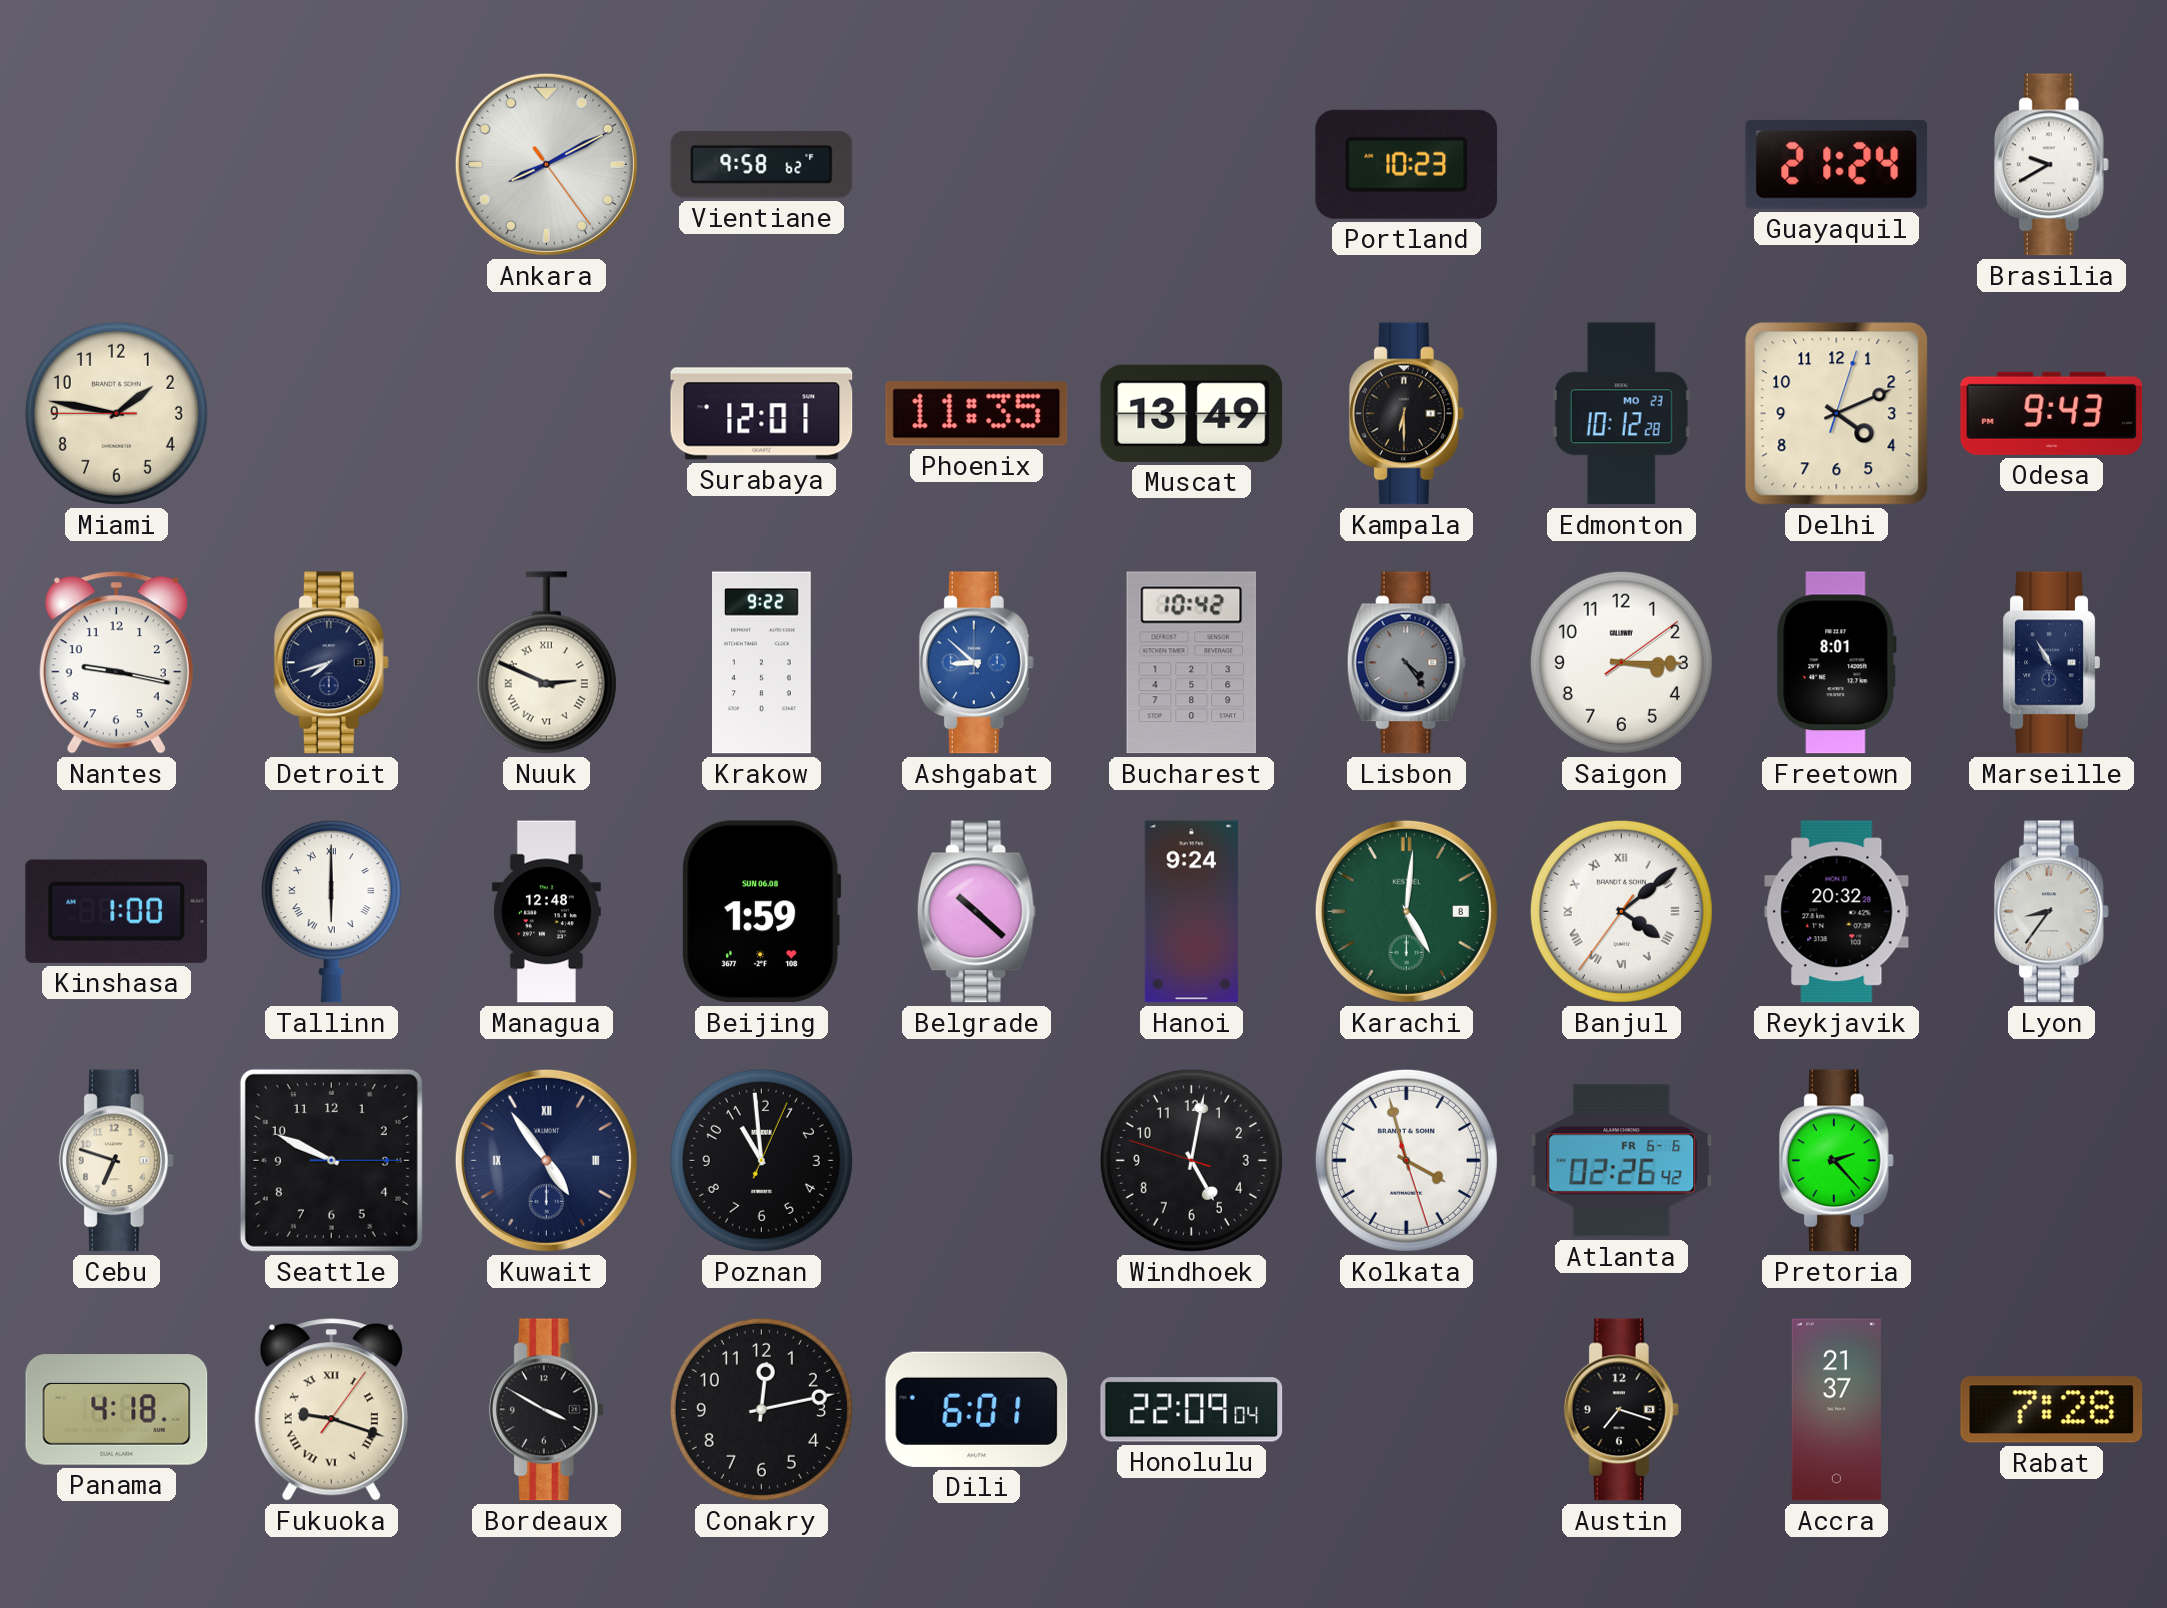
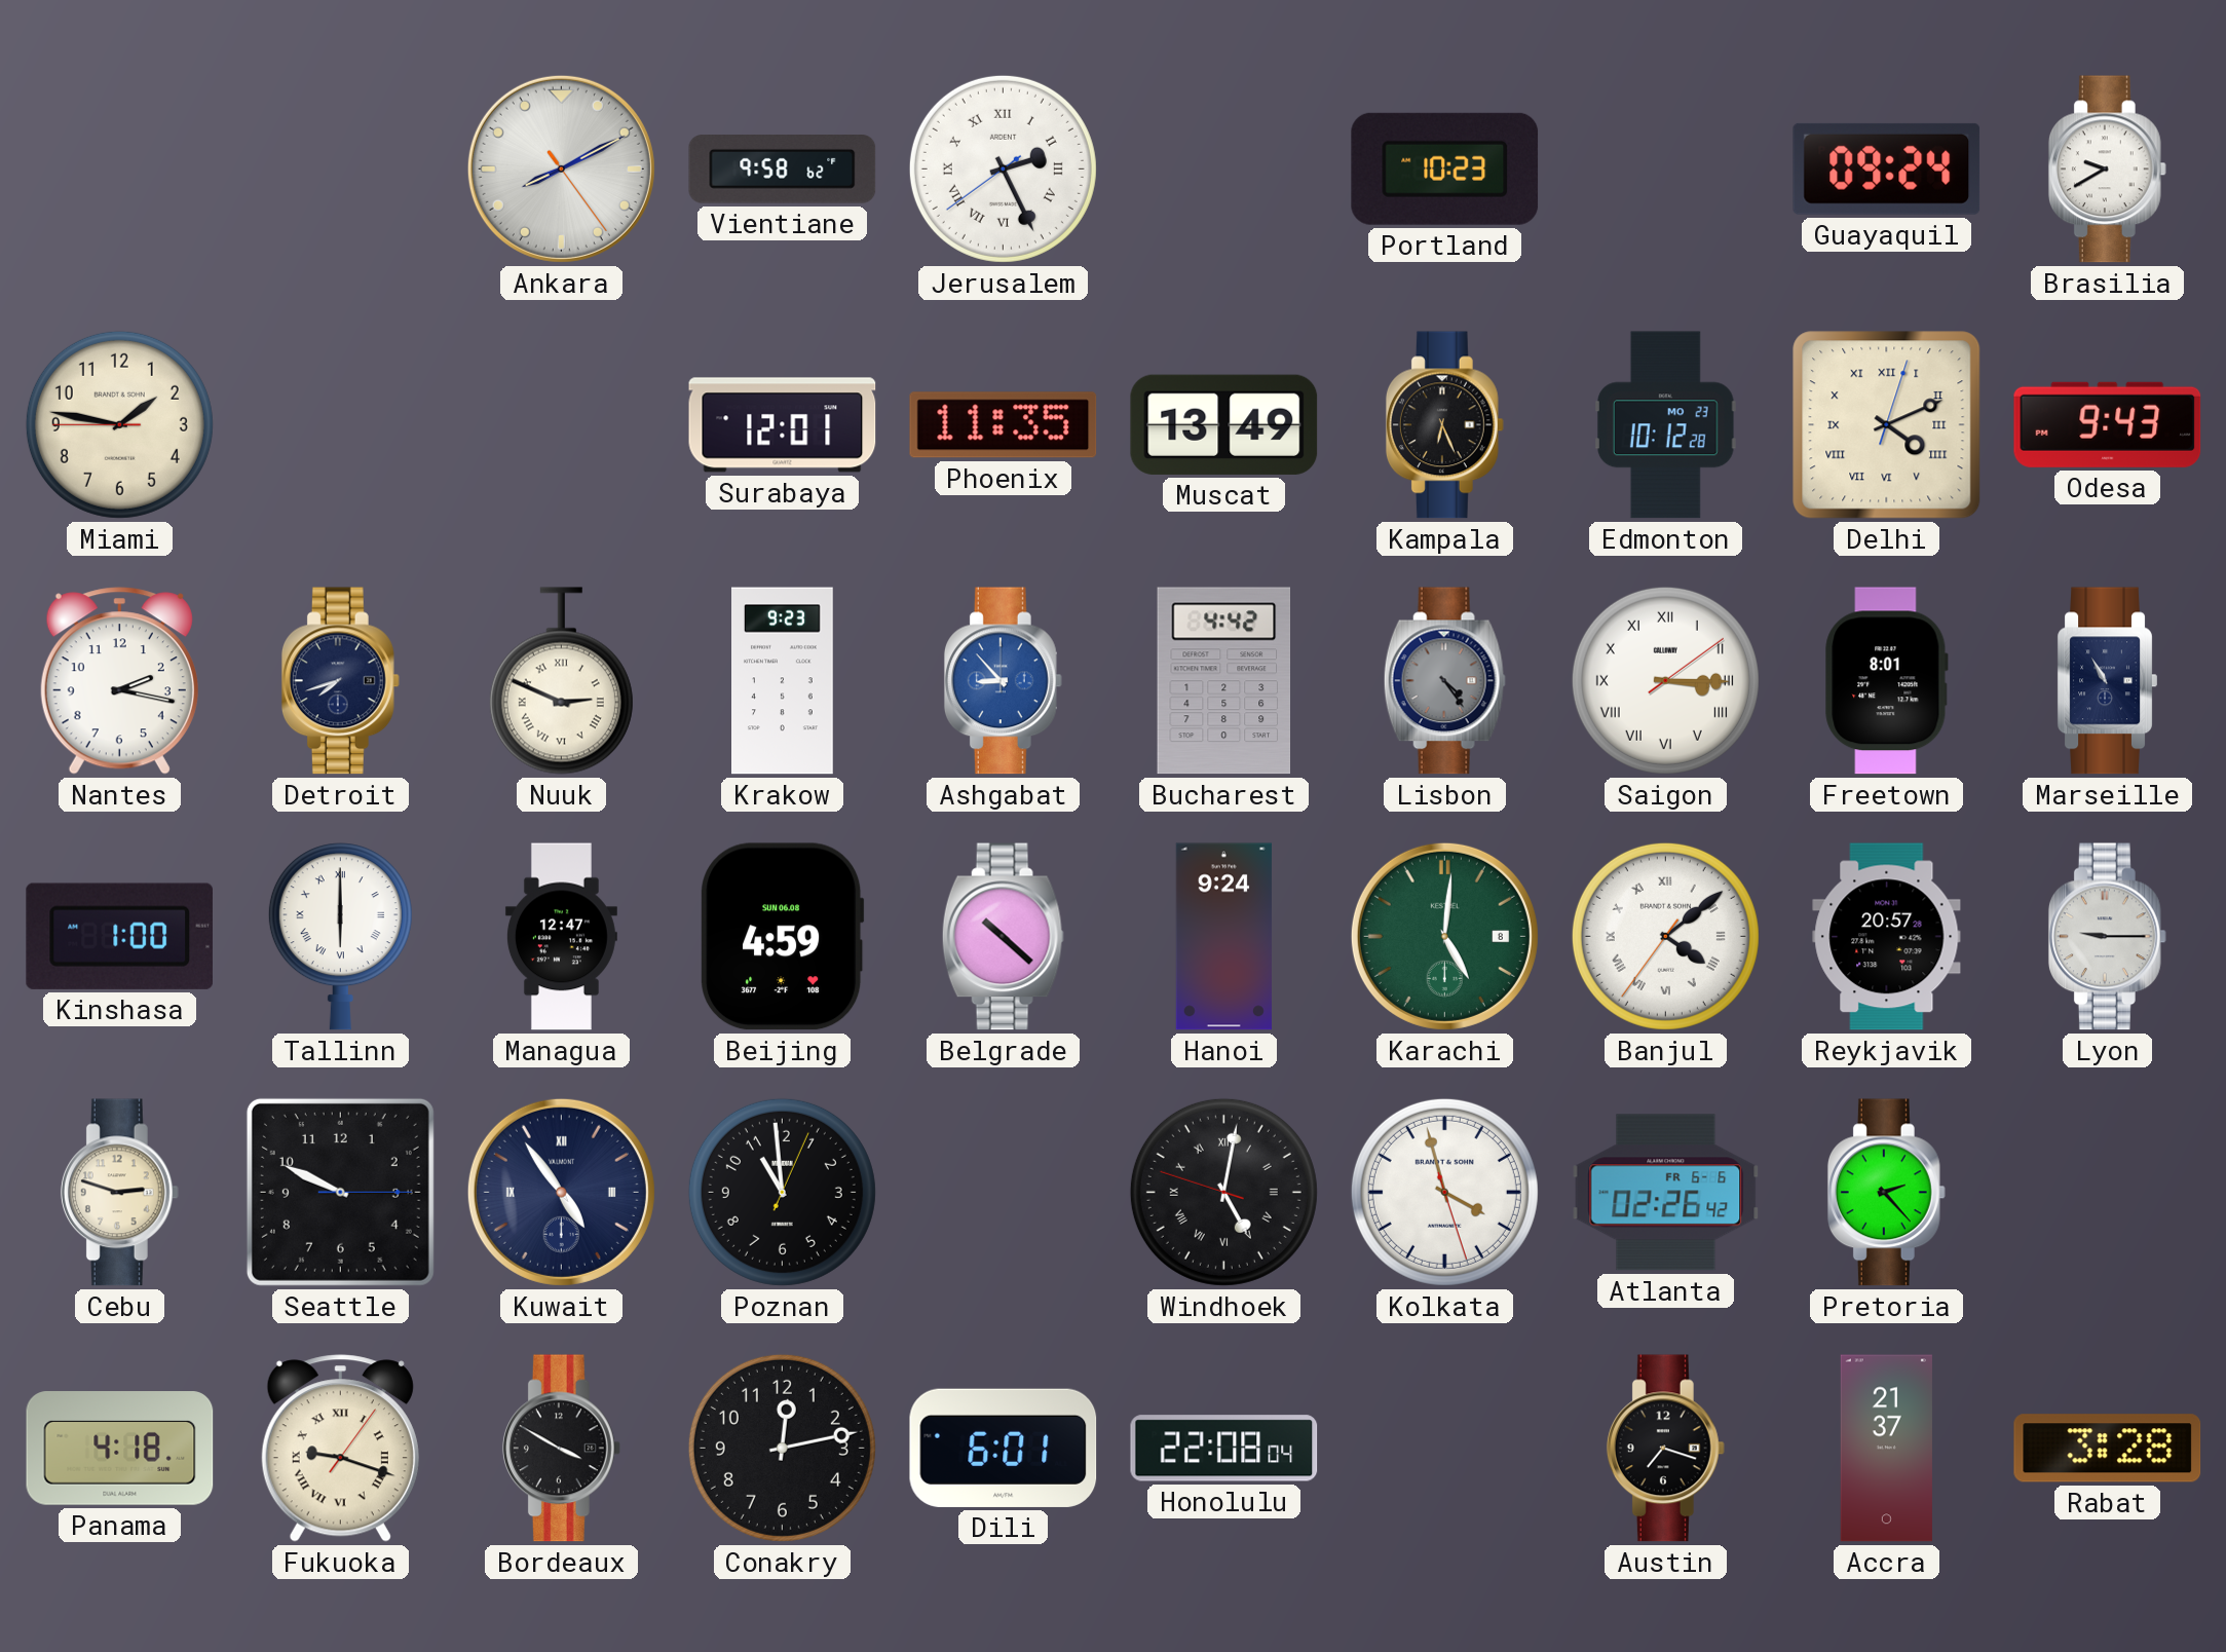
Jerusalem: none -> 2:25
Guayaquil: 21:24 -> 09:24
Kampala: 6:30 -> 6:26
Delhi numerals: Arabic -> Roman
Nantes: 9:17 -> 2:17
Krakow: 9:22 -> 9:23
Ashgabat: 8:52 -> 8:53
Bucharest: 10:42 -> 4:42
Saigon numerals: Arabic -> Roman
Managua: 12:48 -> 12:47
Beijing: 1:59 -> 4:59
Reykjavik: 20:32 -> 20:57
Lyon: 8:36 -> 9:15
Cebu: 6:48 -> 2:48
Windhoek numerals: Arabic -> Roman
Honolulu: 22:09 -> 22:08
Rabat: 7:28 -> 3:28
